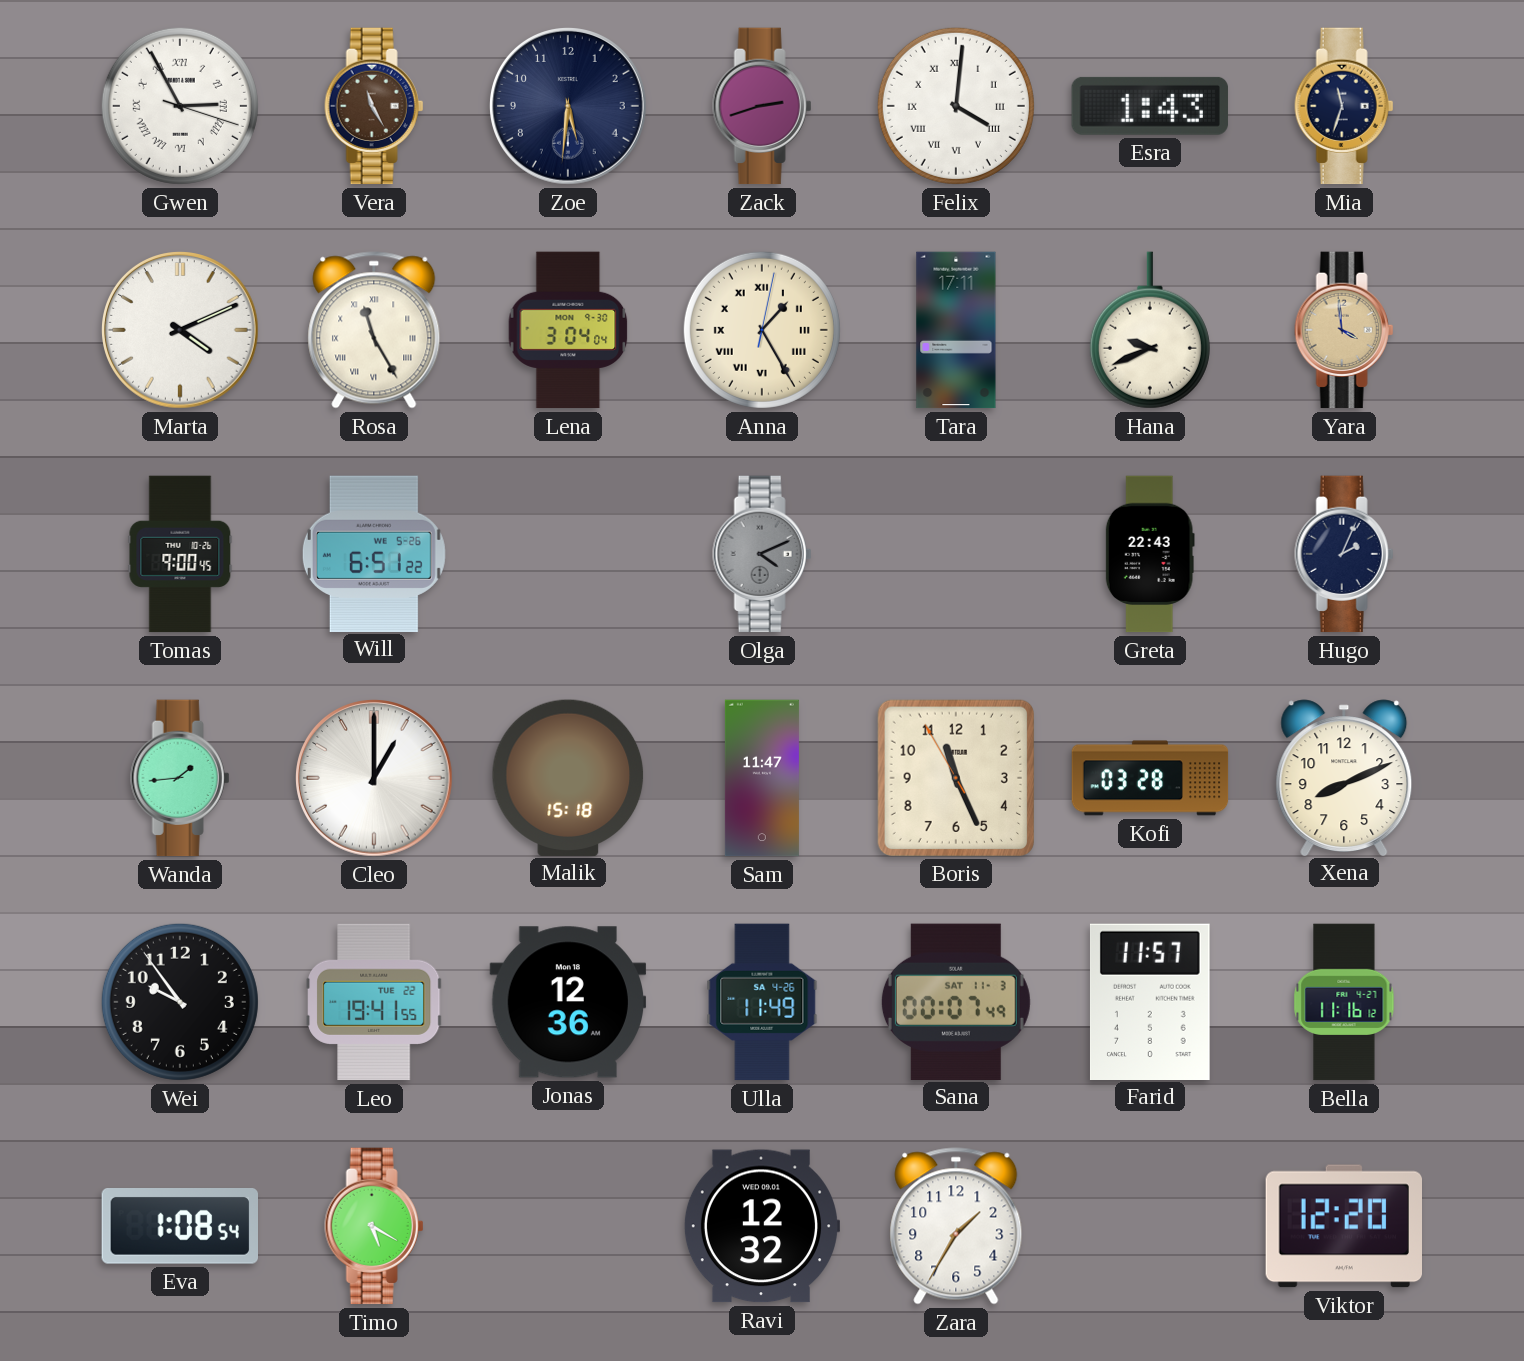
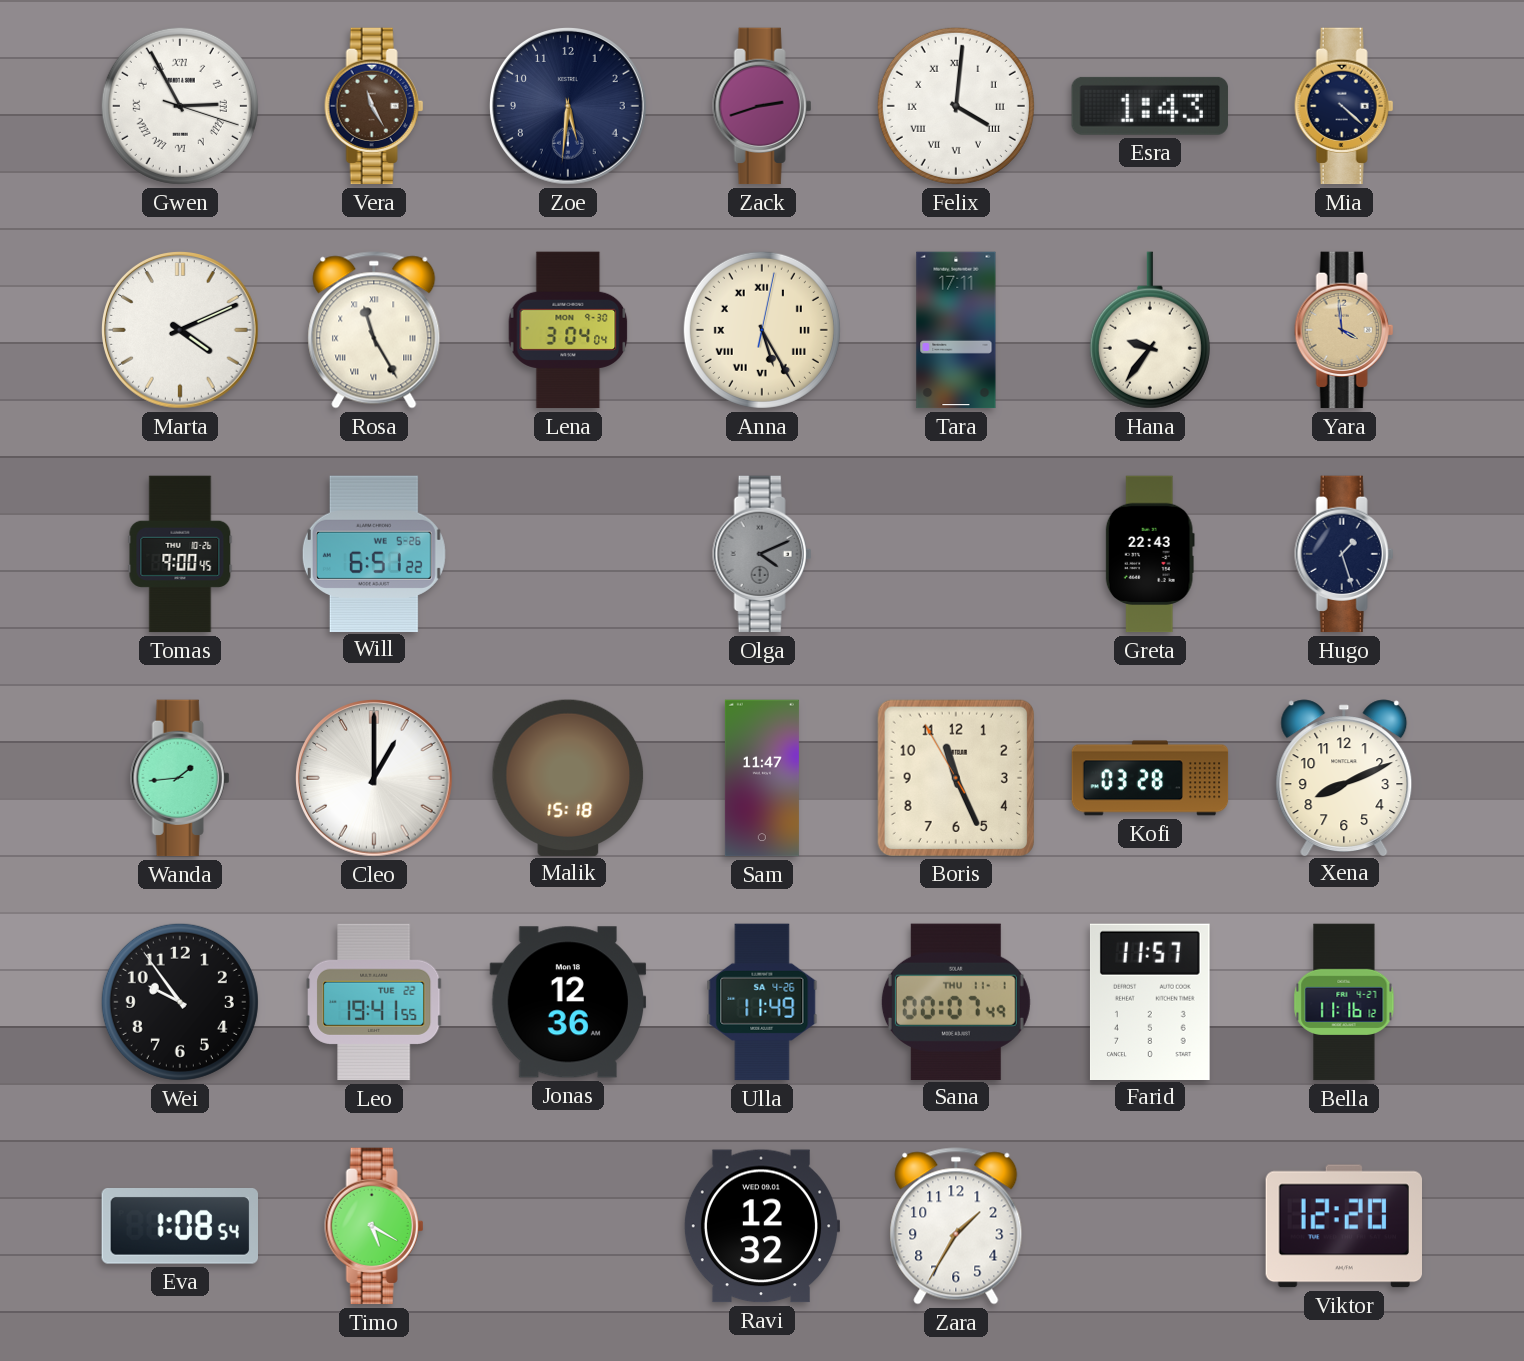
Mia: 11:33 -> 4:22
Anna: 1:25 -> 5:25
Hana: 9:41 -> 9:36
Hugo: 2:04 -> 1:27
Sana date: SAT 11-3 -> THU 11-1
